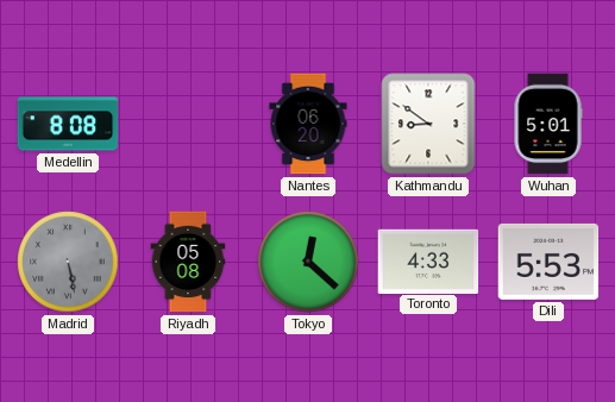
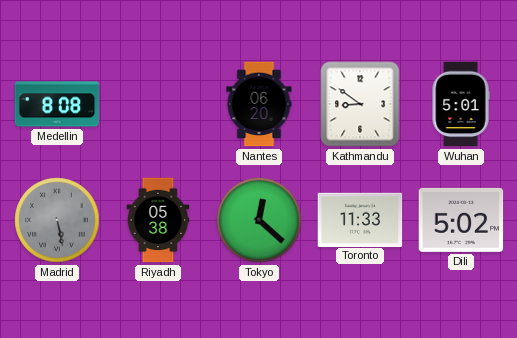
Riyadh: 05:08 -> 05:38
Toronto: 4:33 -> 11:33
Dili: 5:53 -> 5:02
